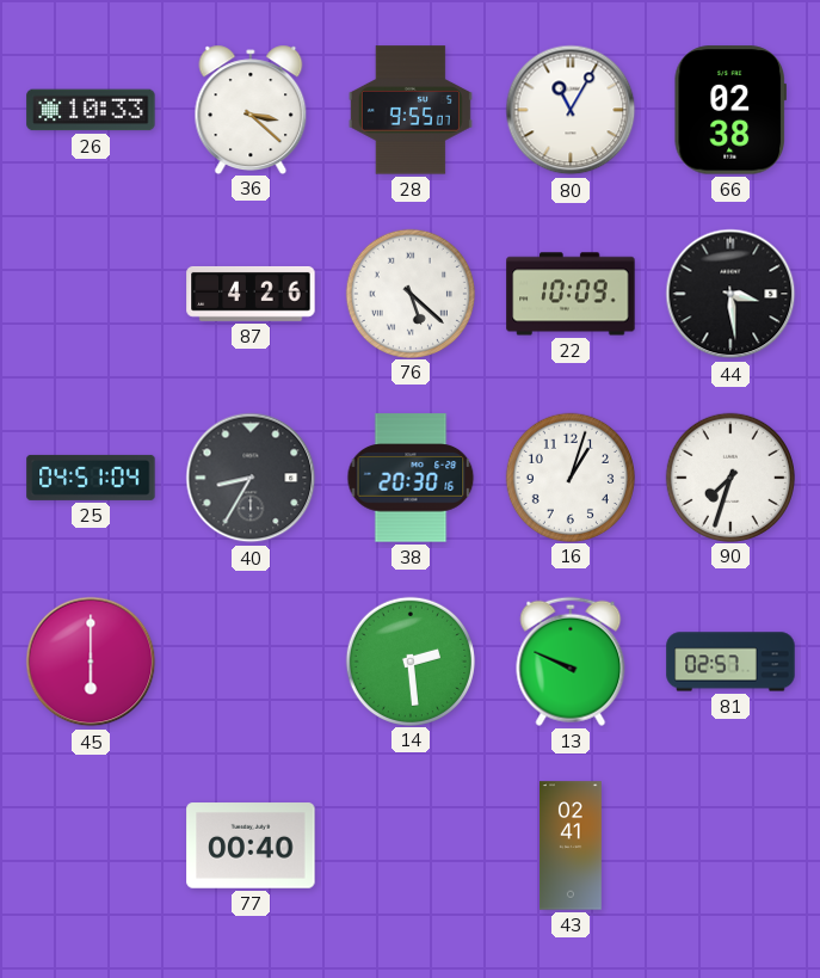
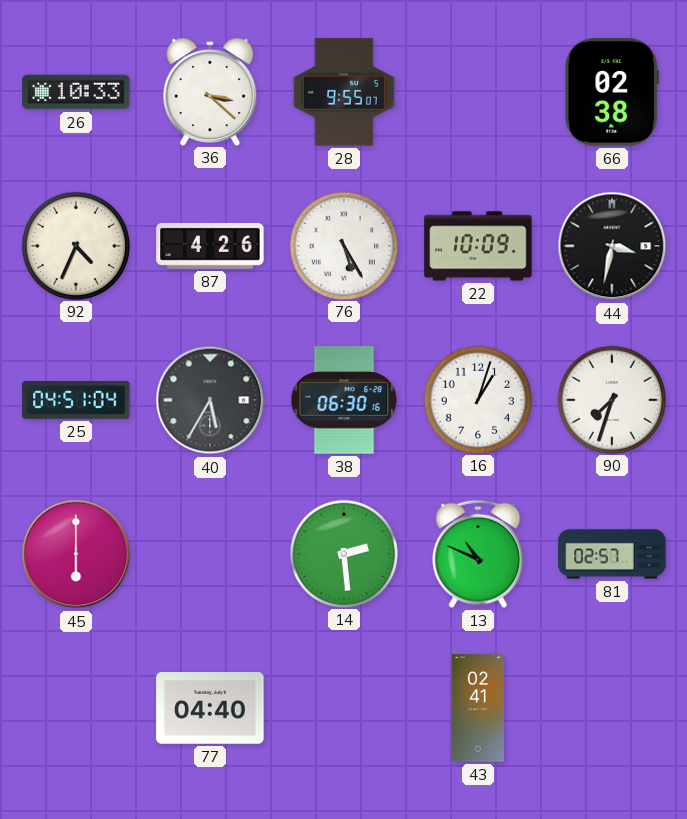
80: 11:05 -> none
92: none -> 4:34
76: 5:22 -> 5:25
44: 3:29 -> 3:32
40: 8:35 -> 5:35
38: 20:30 -> 06:30
13: 9:49 -> 10:49
77: 00:40 -> 04:40
